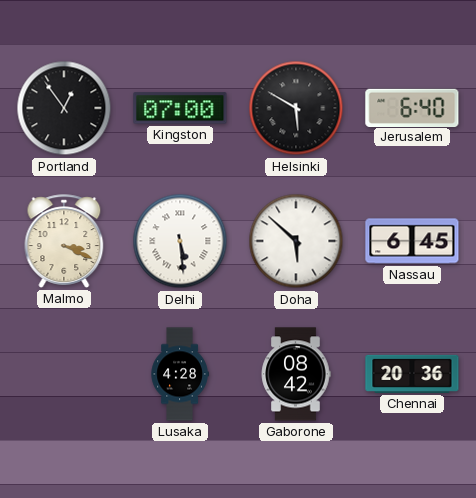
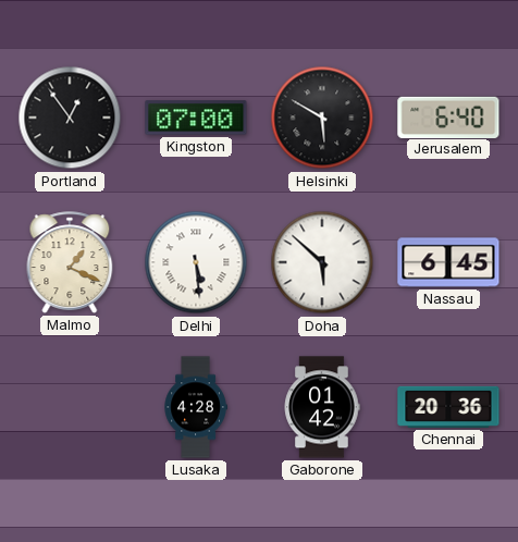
Malmo: 3:19 -> 1:19
Gaborone: 08:42 -> 01:42
